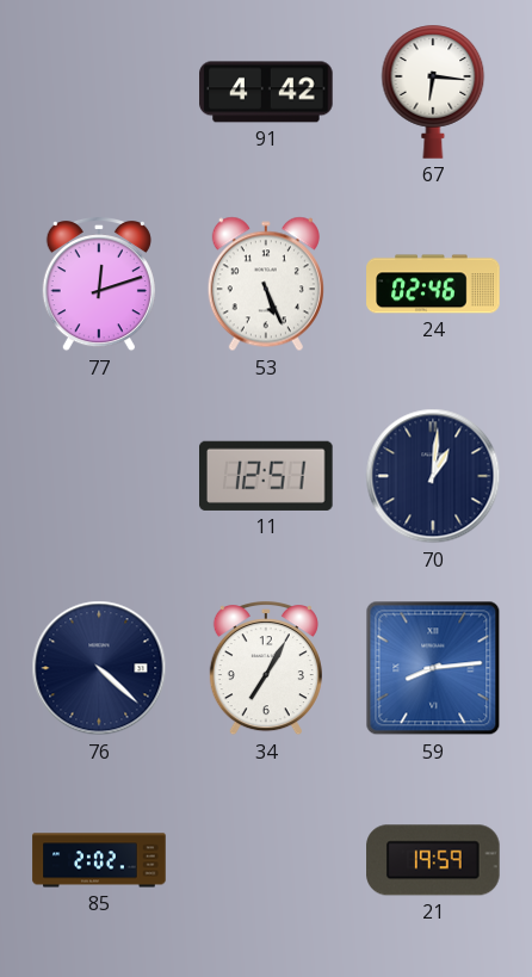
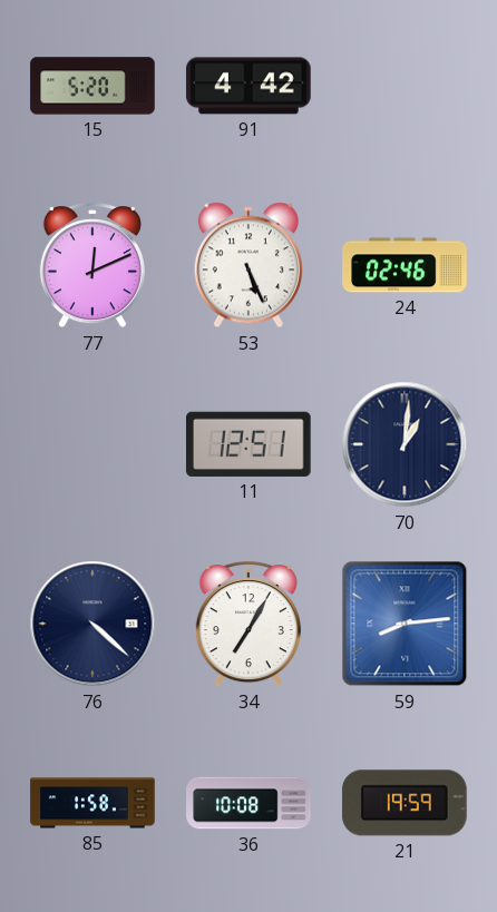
15: none -> 5:20
67: 6:16 -> none
77: 12:12 -> 12:11
85: 2:02 -> 1:58
36: none -> 10:08
